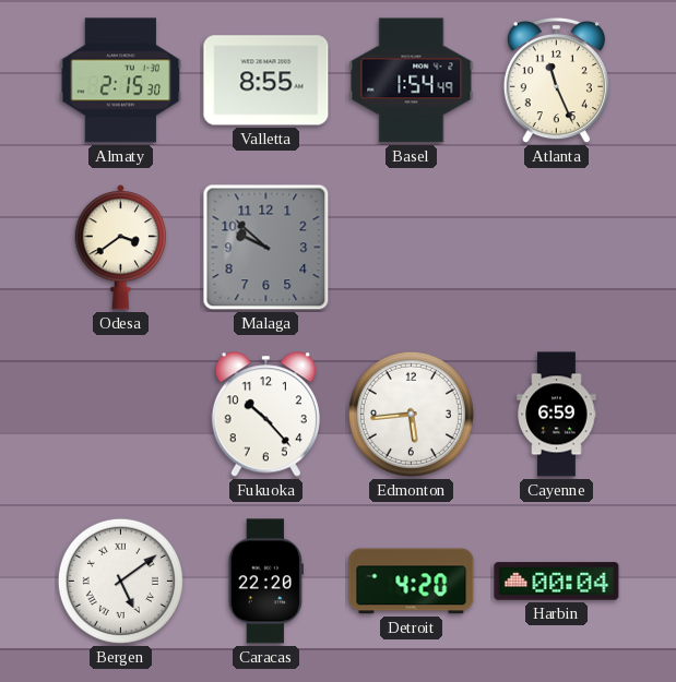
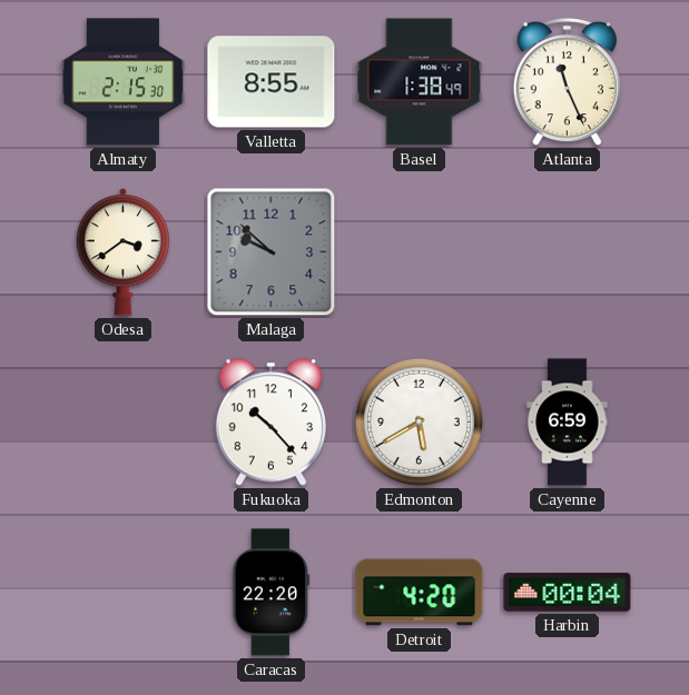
Basel: 1:54 -> 1:38
Edmonton: 5:44 -> 5:40
Bergen: 5:09 -> none
